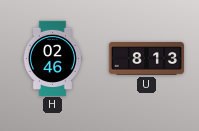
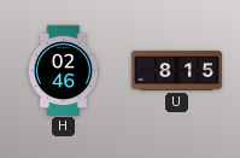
U: 8:13 -> 8:15
